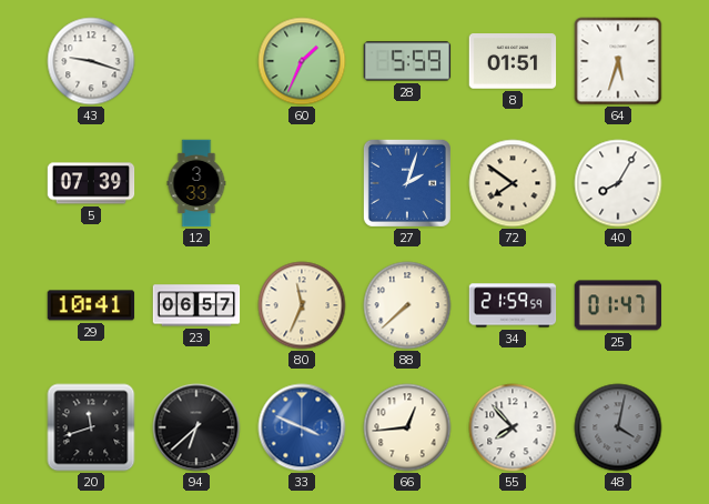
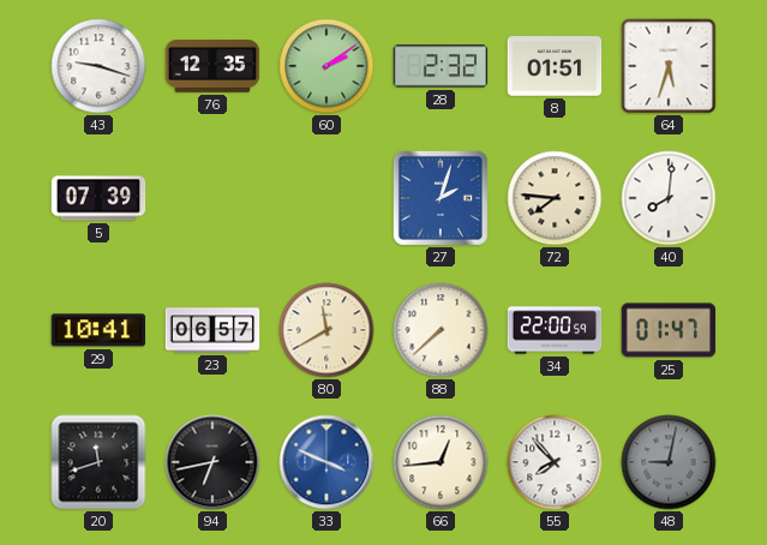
76: none -> 12:35
60: 1:34 -> 2:09
28: 5:59 -> 2:32
12: 3:33 -> none
72: 7:51 -> 7:46
40: 8:05 -> 8:01
80: 11:34 -> 11:40
34: 21:59 -> 22:00
94: 6:38 -> 6:43
48: 4:02 -> 9:02
